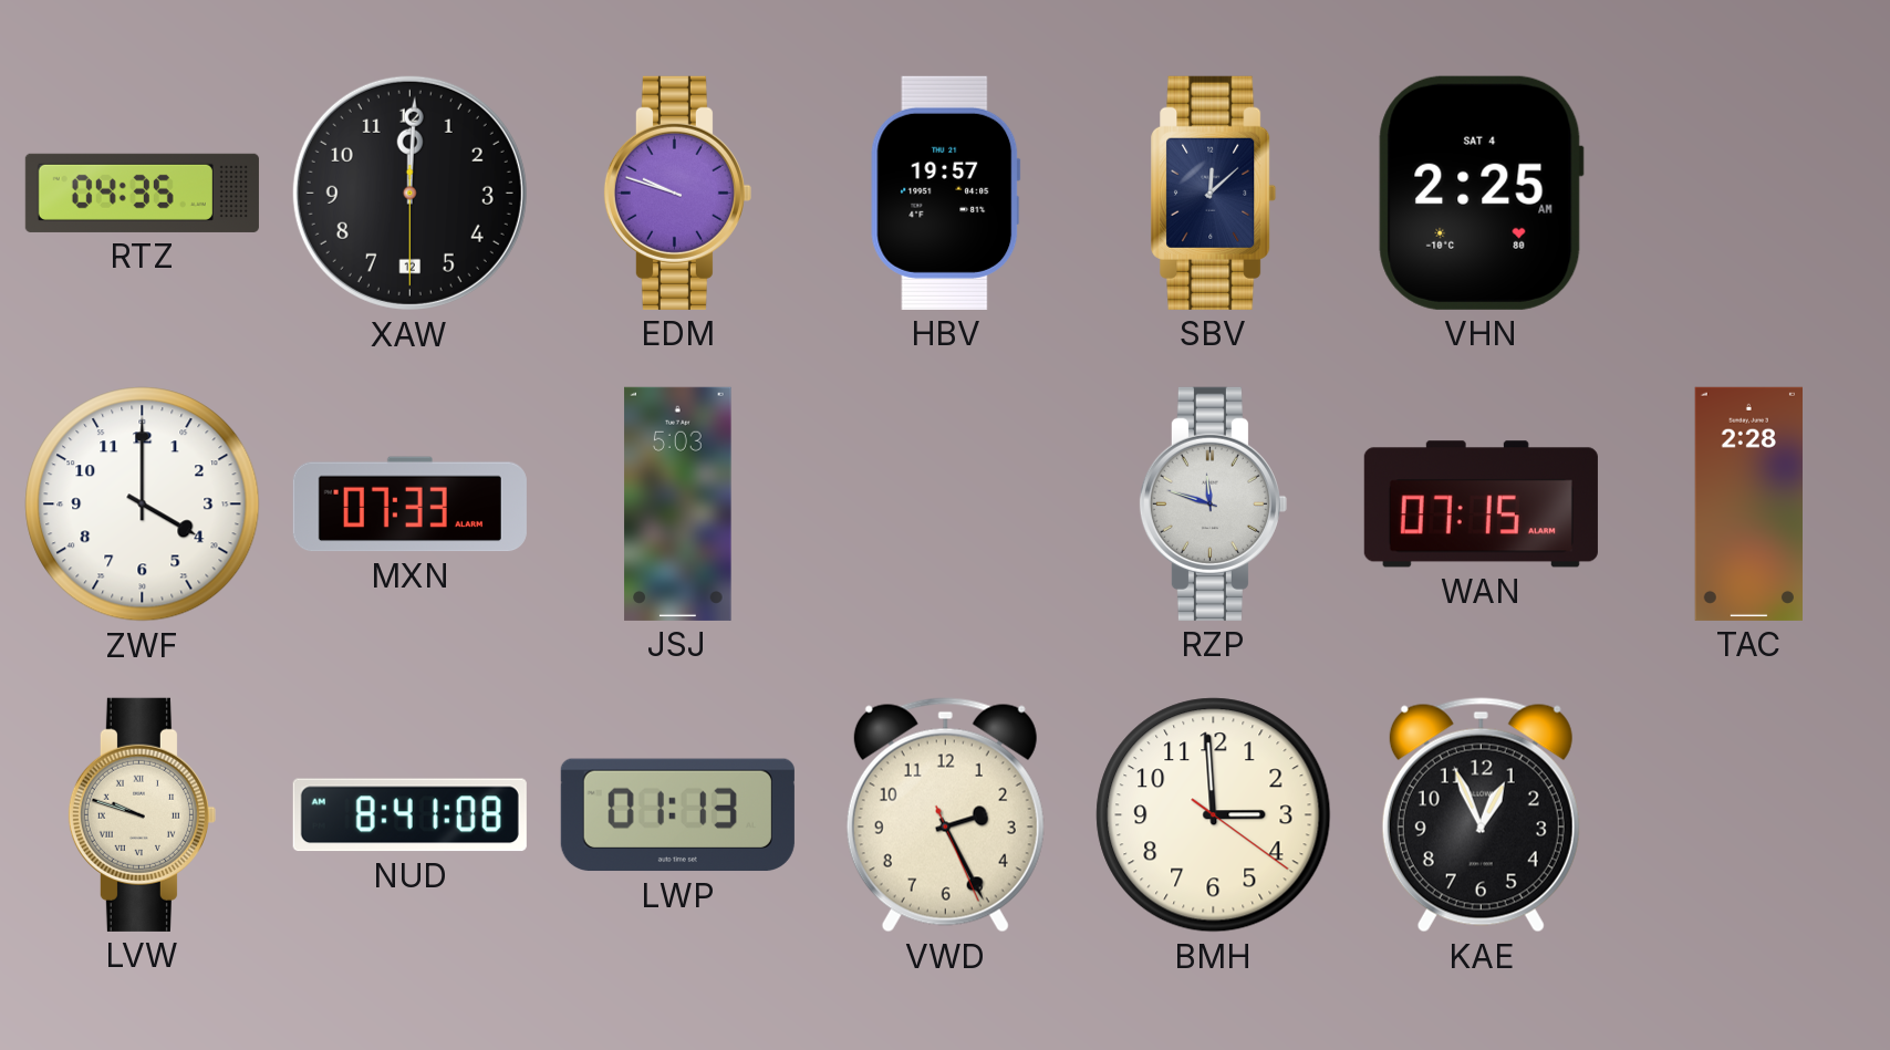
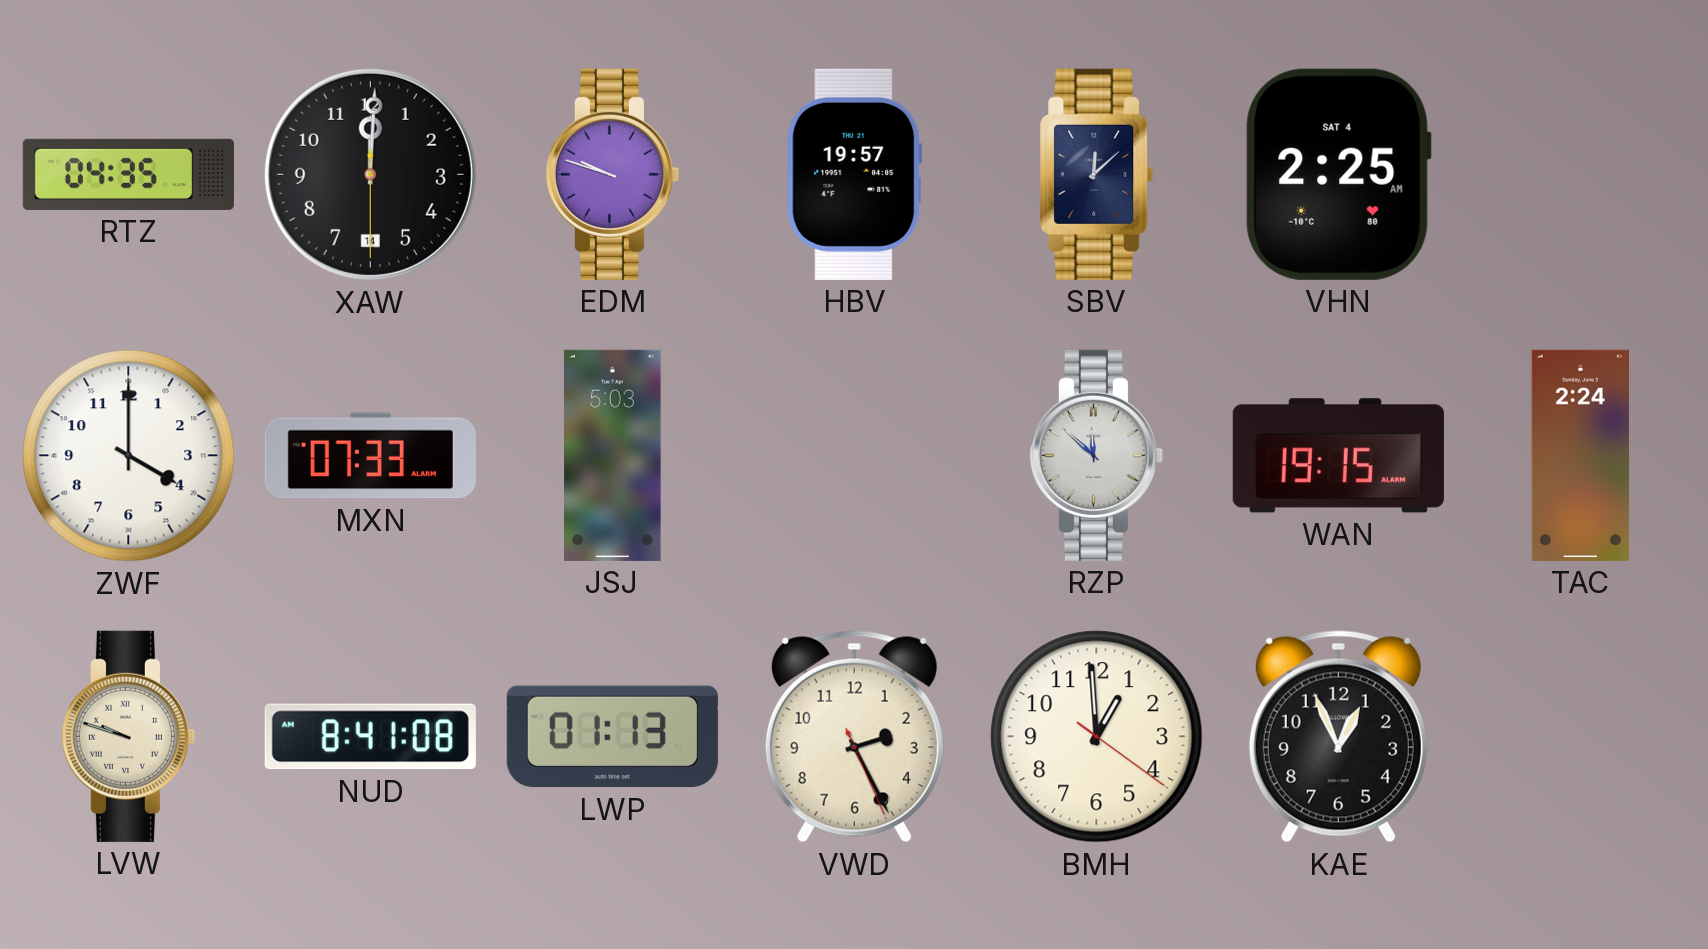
XAW date: 12 -> 14
RZP: 11:48 -> 11:52
WAN: 07:15 -> 19:15
TAC: 2:28 -> 2:24
BMH: 2:59 -> 12:59
